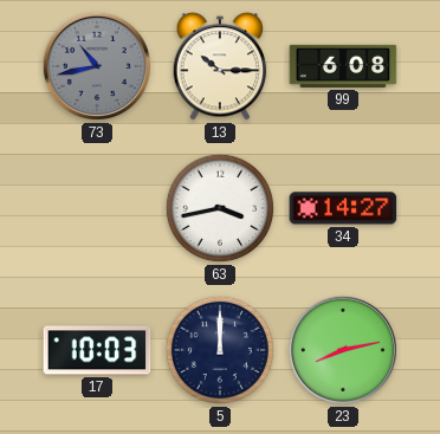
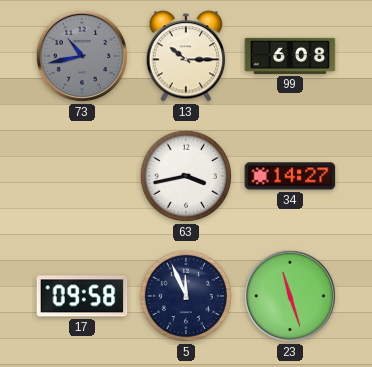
17: 10:03 -> 09:58
5: 12:00 -> 11:56
23: 8:13 -> 11:27
